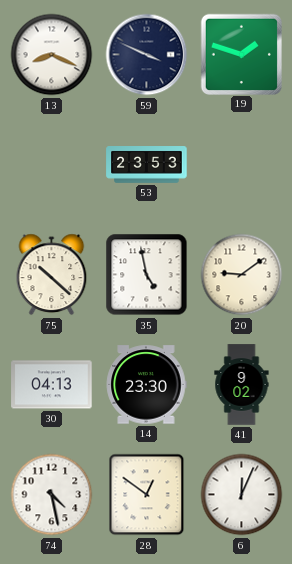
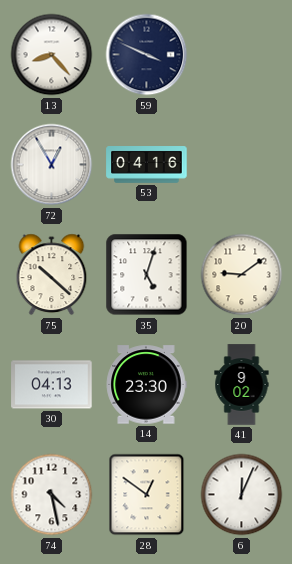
13: 8:19 -> 8:23
19: 1:48 -> none
72: none -> 12:55
53: 23:53 -> 04:16
35: 4:58 -> 5:03
